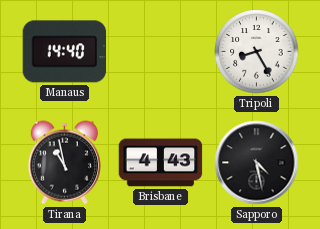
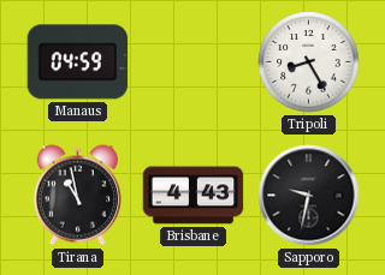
Manaus: 14:40 -> 04:59
Sapporo: 4:28 -> 9:32
